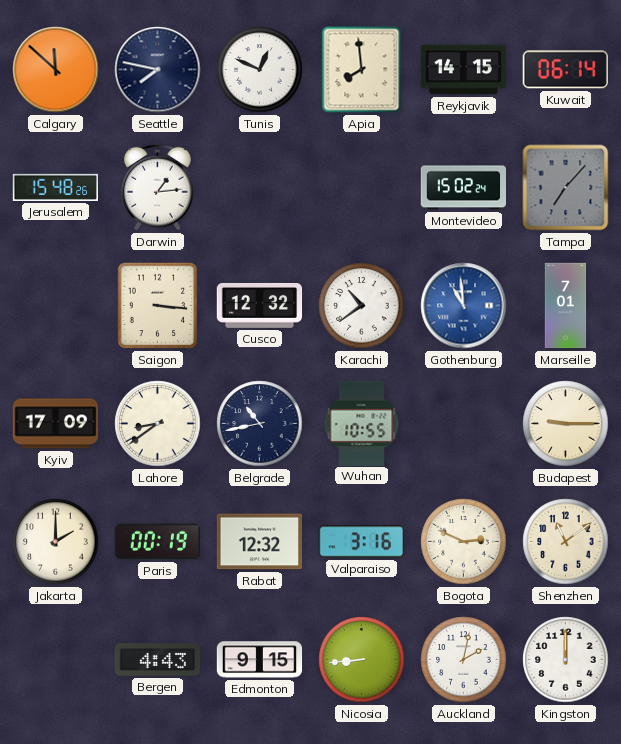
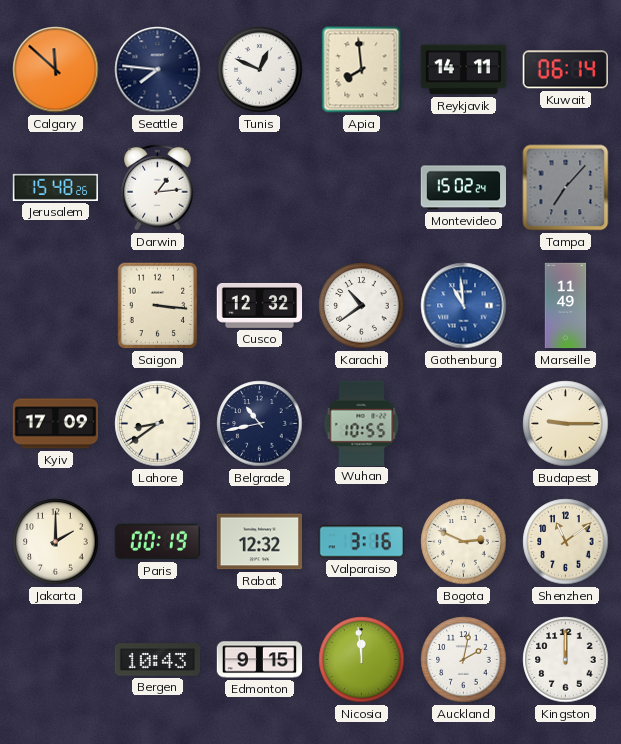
Seattle: 7:47 -> 7:46
Reykjavik: 14:15 -> 14:11
Marseille: 7:01 -> 11:49
Bergen: 4:43 -> 10:43
Nicosia: 8:44 -> 11:59
